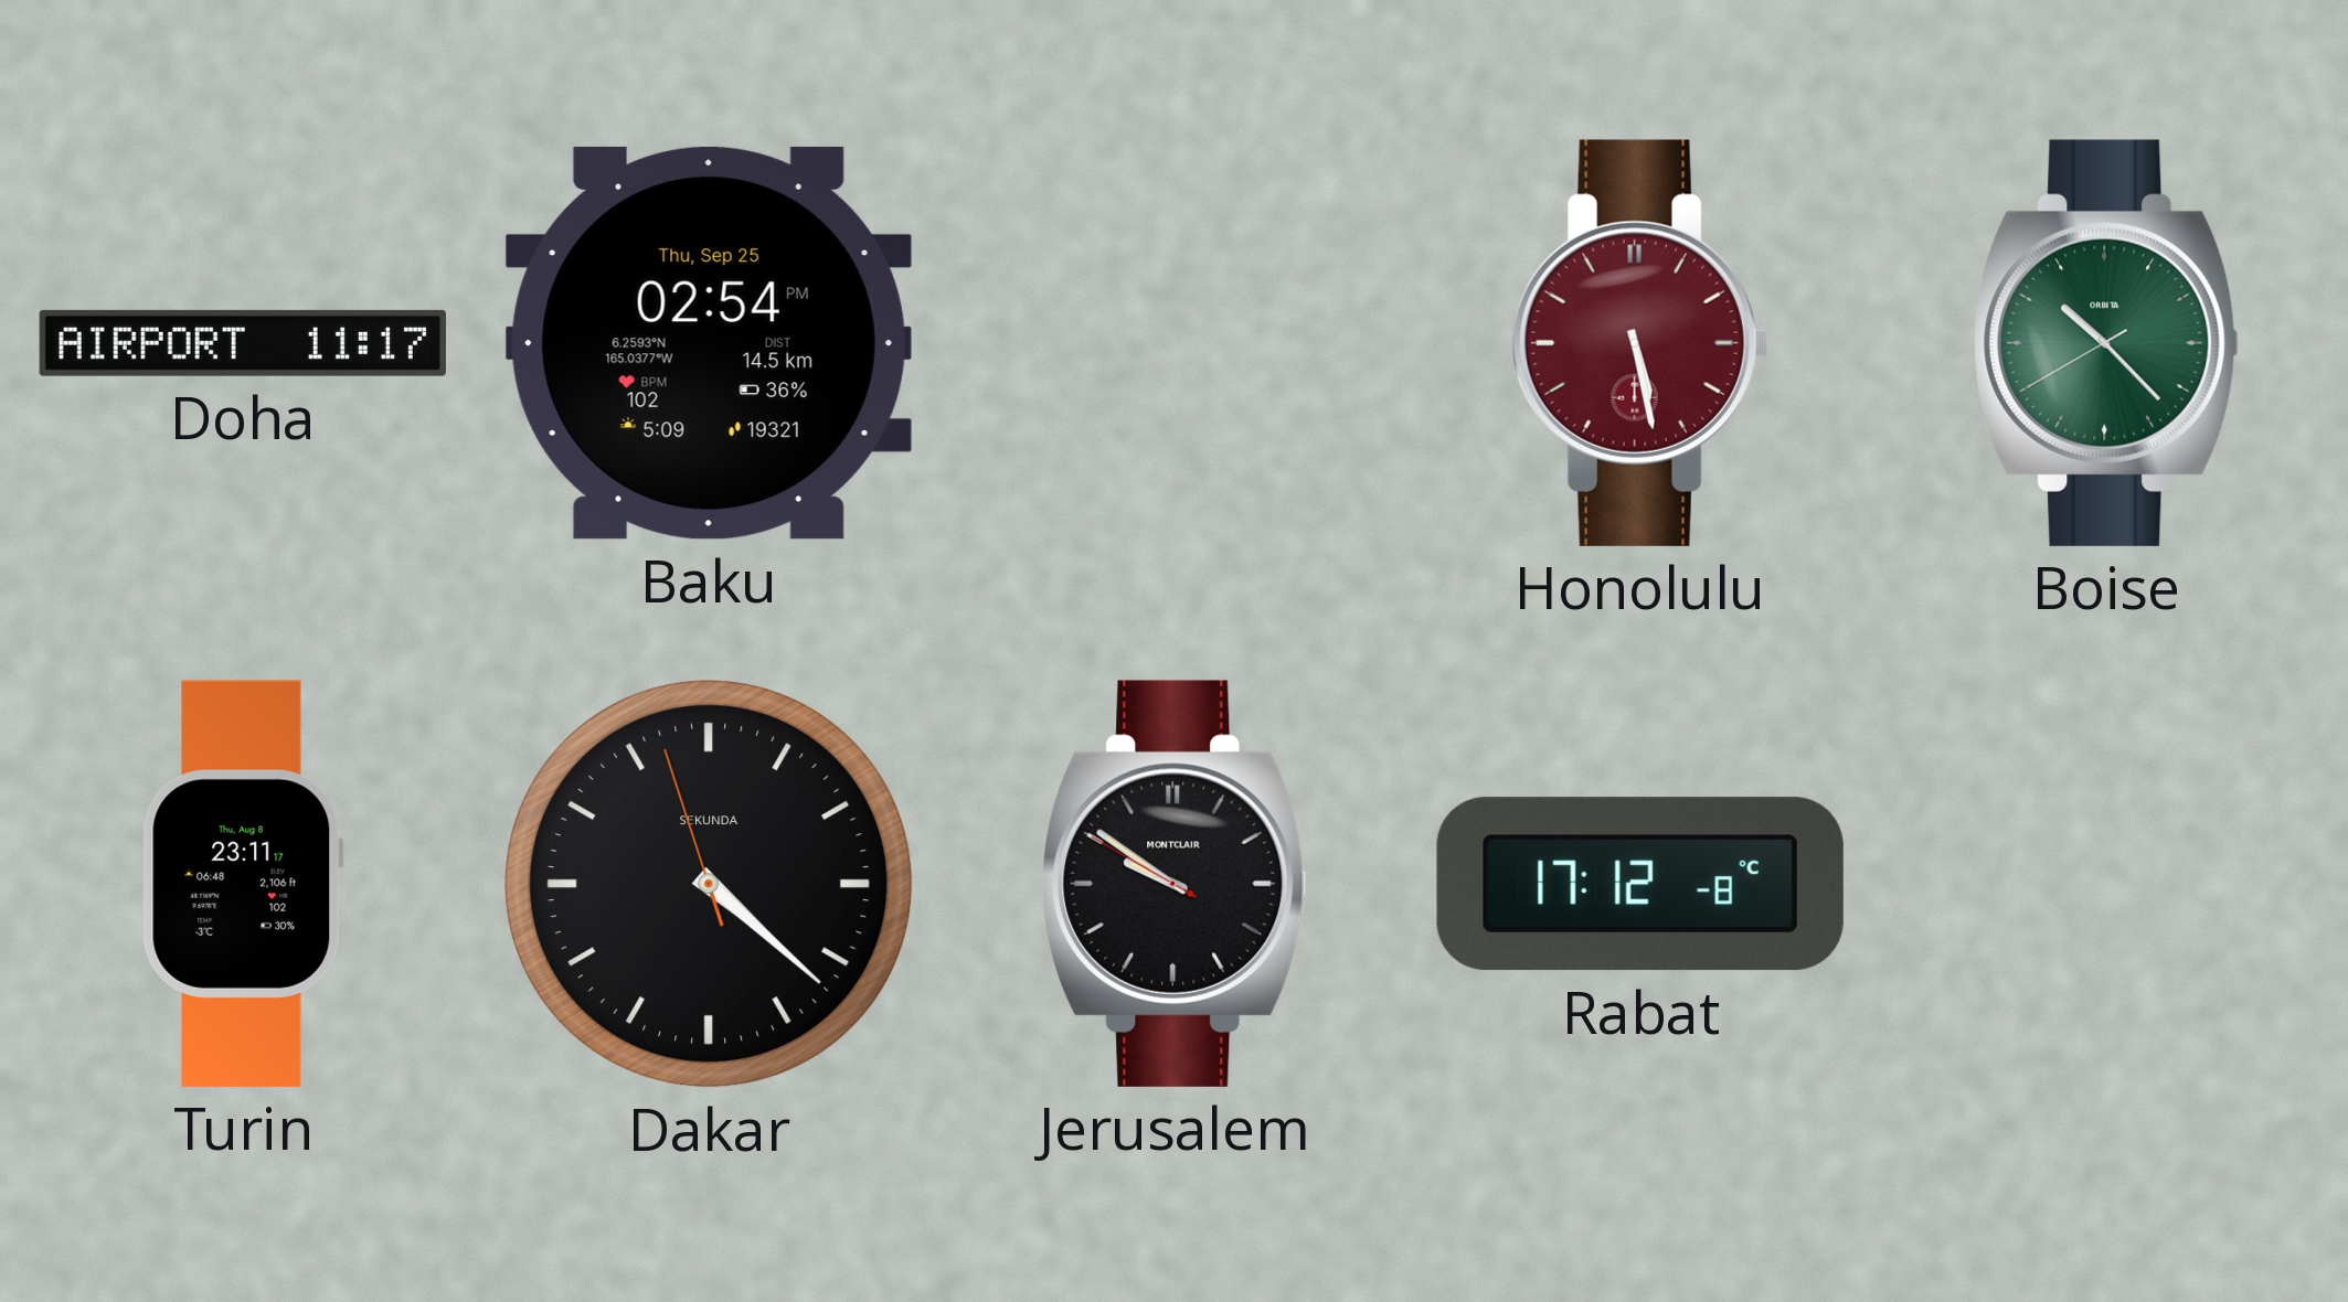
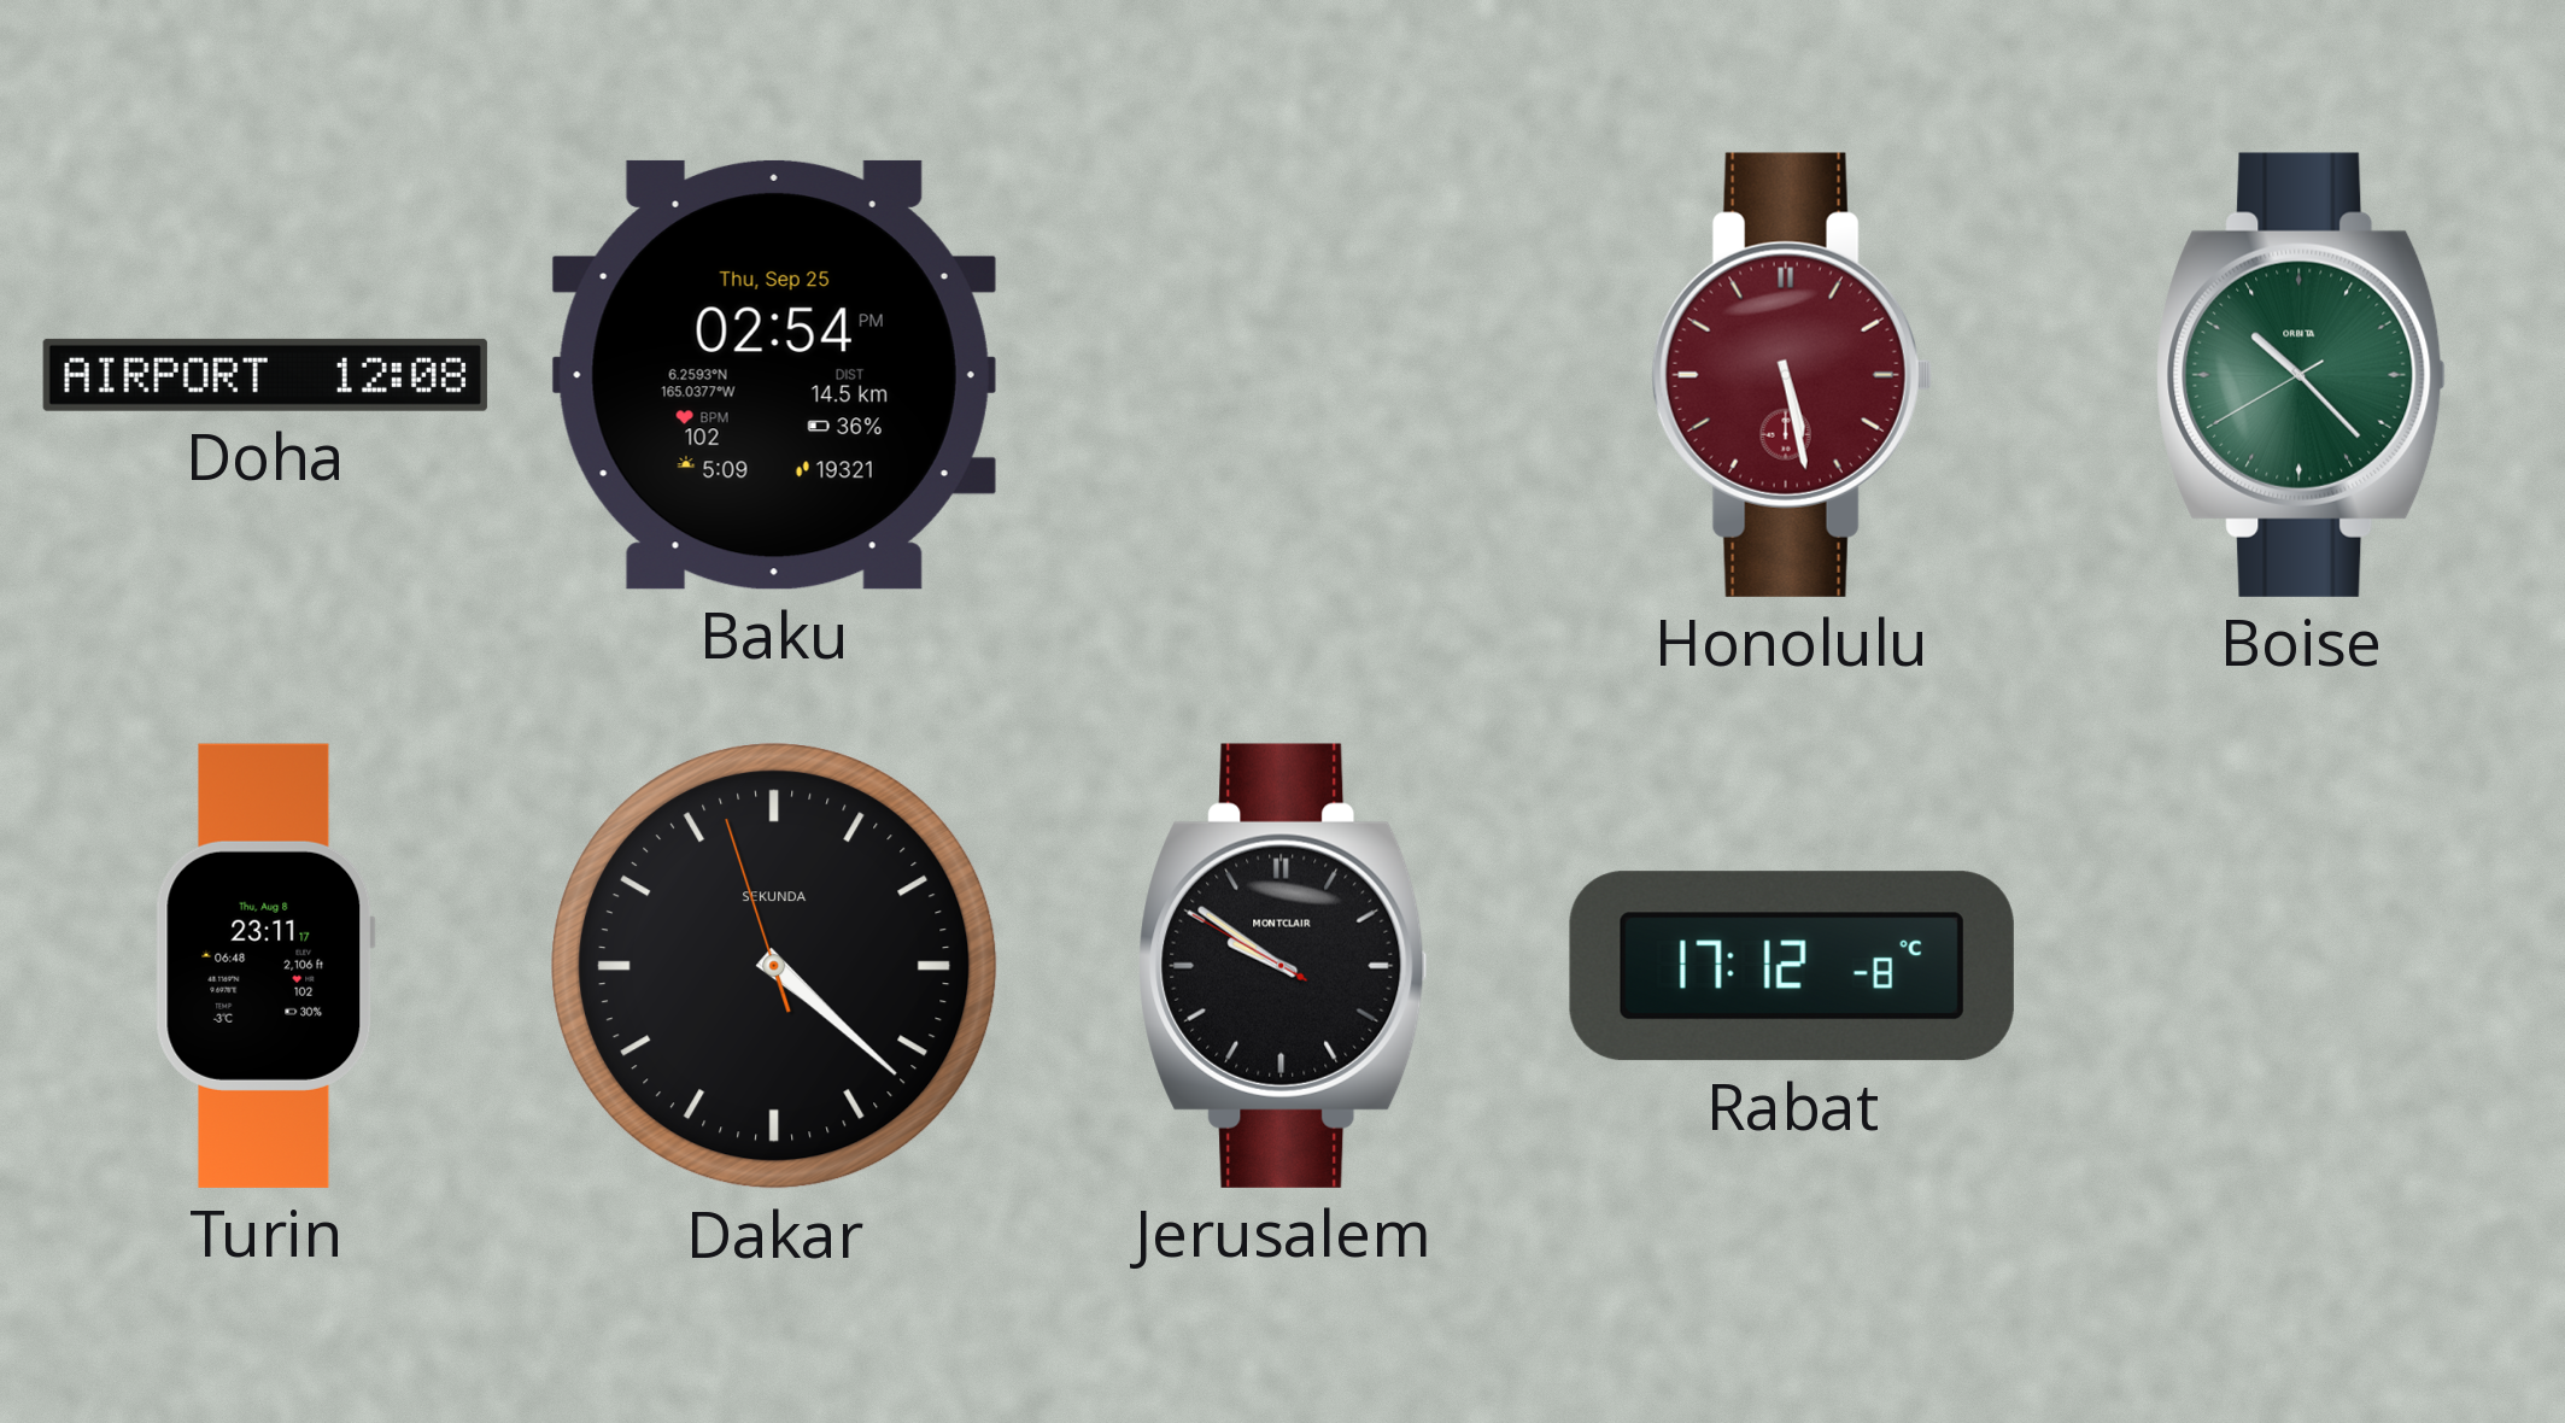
Doha: 11:17 -> 12:08
